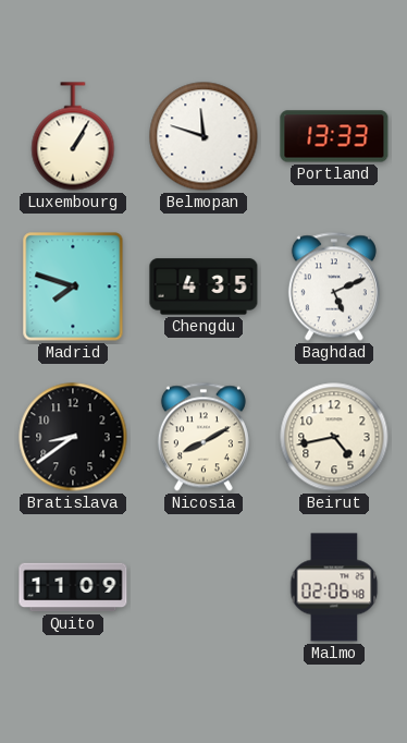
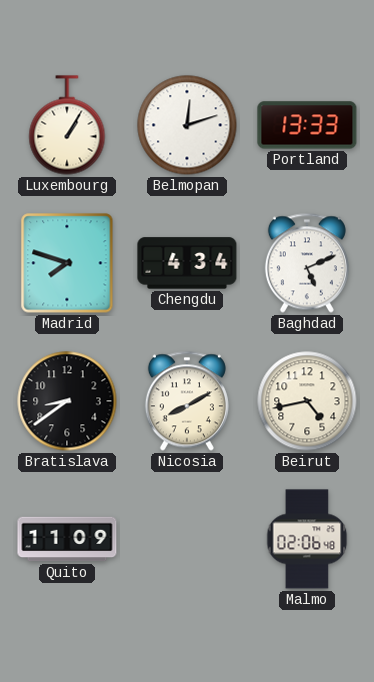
Belmopan: 11:48 -> 12:12
Chengdu: 4:35 -> 4:34
